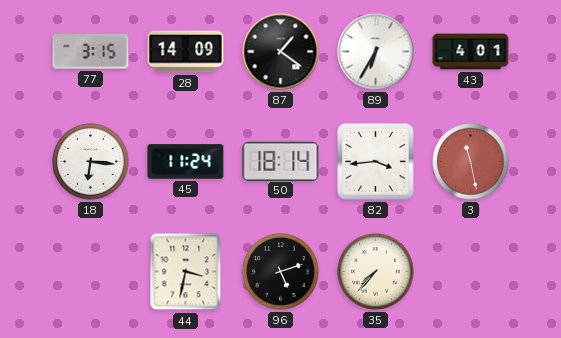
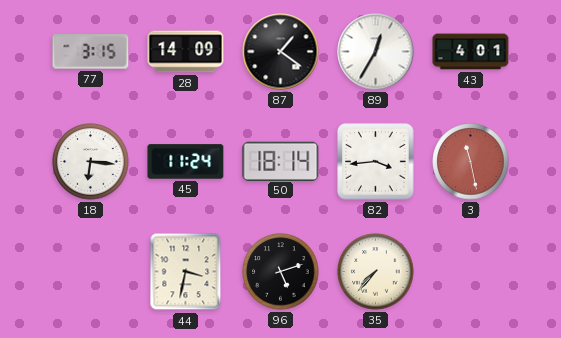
89: 6:35 -> 12:35
